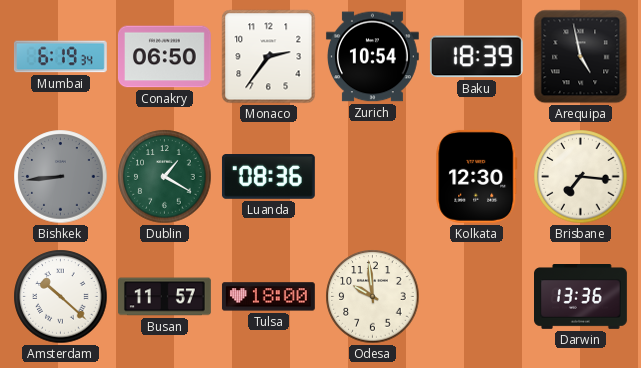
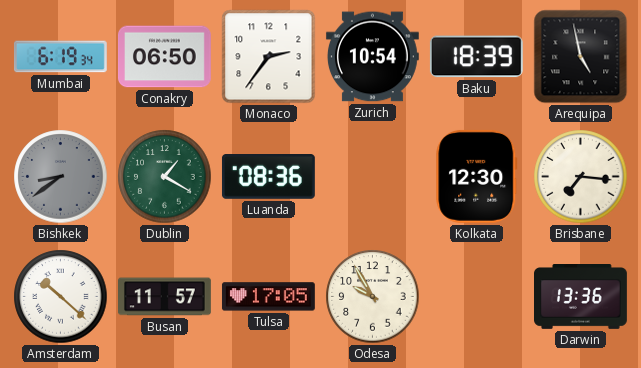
Bishkek: 8:44 -> 8:39
Tulsa: 18:00 -> 17:05
Odesa: 9:59 -> 9:55
